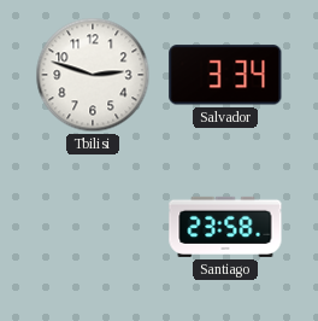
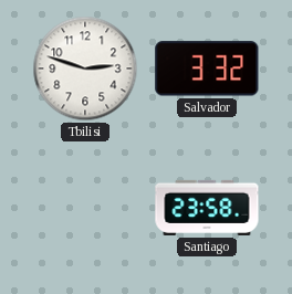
Salvador: 3:34 -> 3:32
